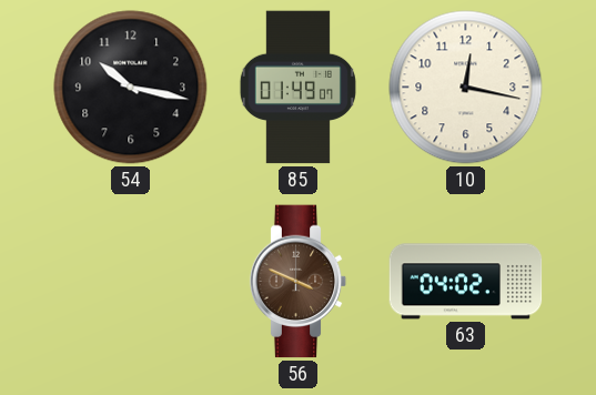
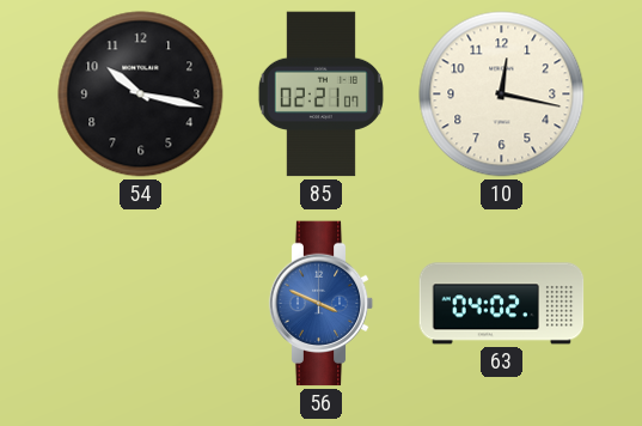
85: 01:49 -> 02:21
56 dial: brown -> blue
